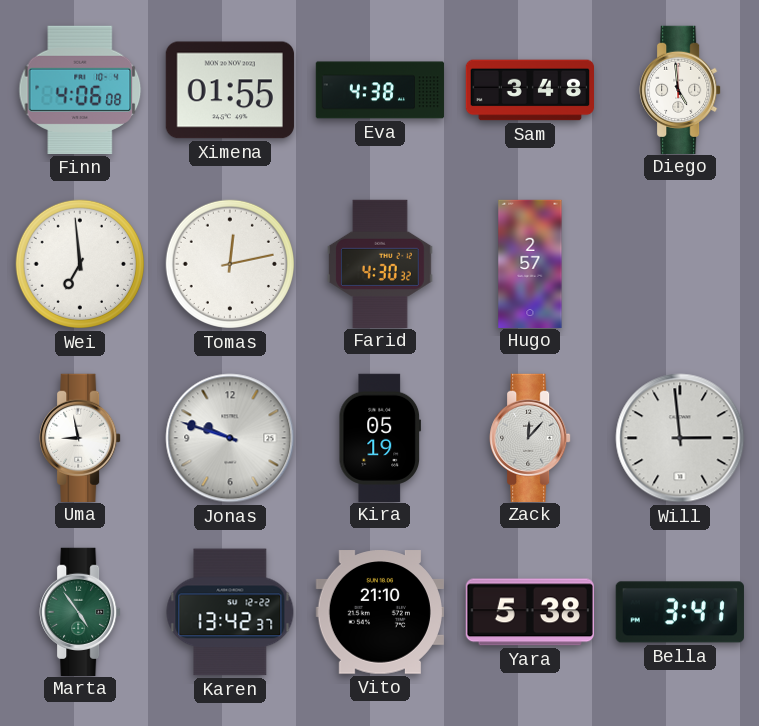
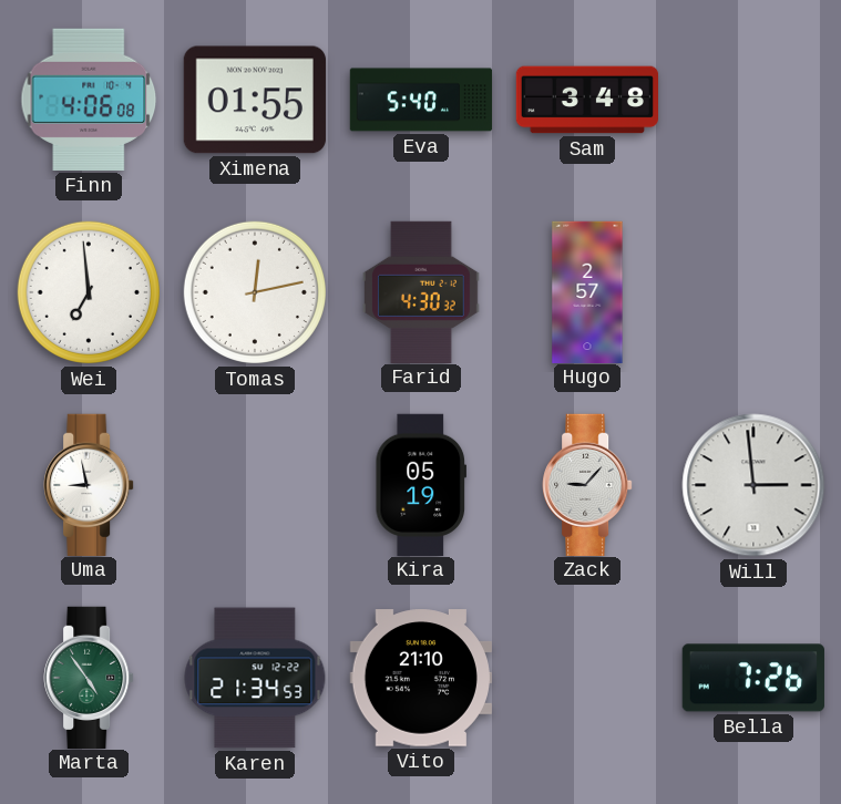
Eva: 4:38 -> 5:40
Diego: 4:59 -> none
Jonas: 9:48 -> none
Zack: 12:07 -> 9:07
Karen: 13:42 -> 21:34
Yara: 5:38 -> none
Bella: 3:41 -> 7:26
